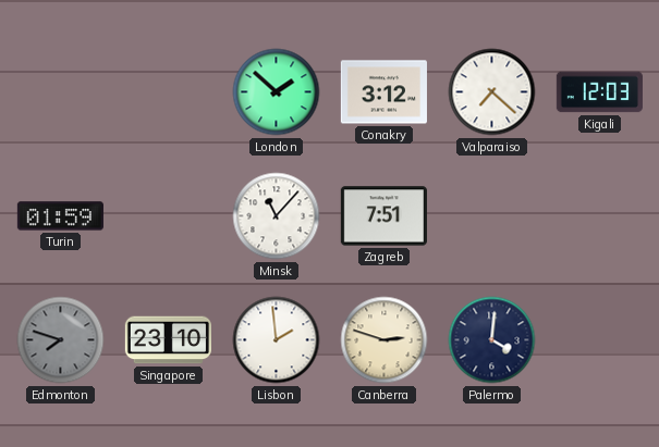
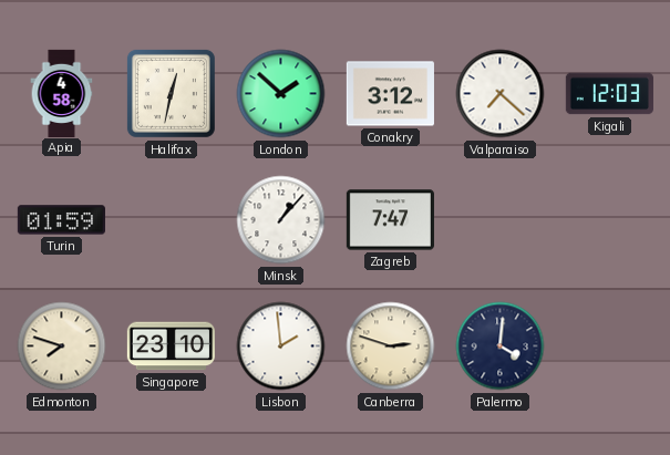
Apia: none -> 4:58
Halifax: none -> 12:32
Minsk: 11:07 -> 1:07
Zagreb: 7:51 -> 7:47
Edmonton dial: grey -> cream
